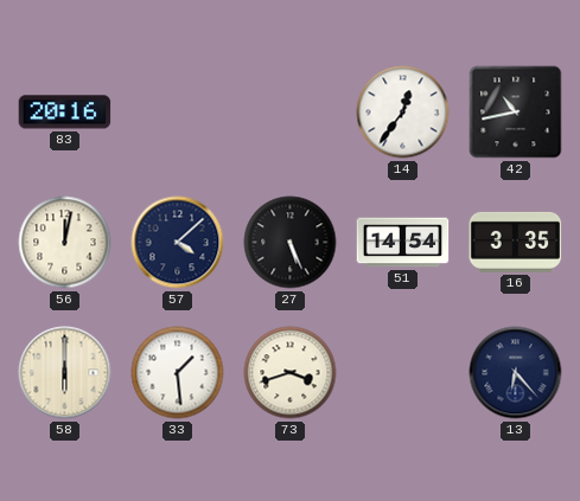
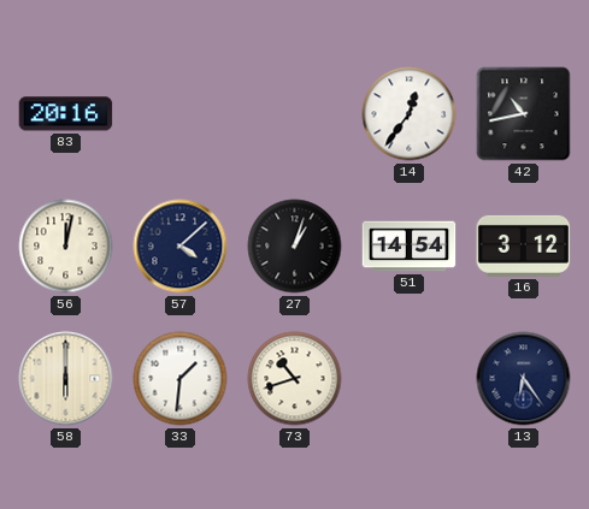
27: 5:26 -> 1:03
16: 3:35 -> 3:12
33: 1:29 -> 1:31
73: 3:42 -> 10:42
13: 6:23 -> 6:24
